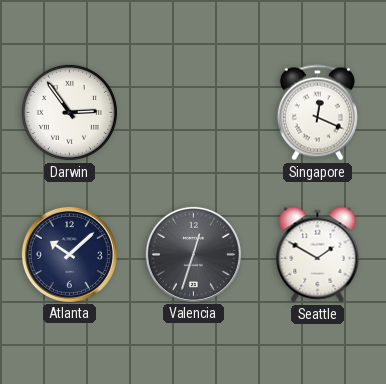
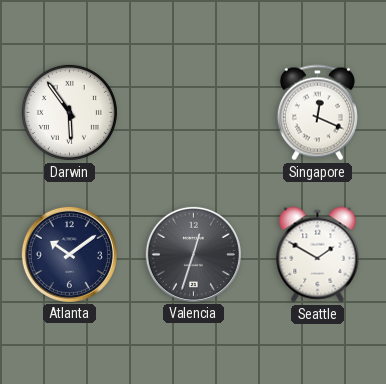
Darwin: 2:54 -> 5:54
Atlanta: 10:08 -> 10:09
